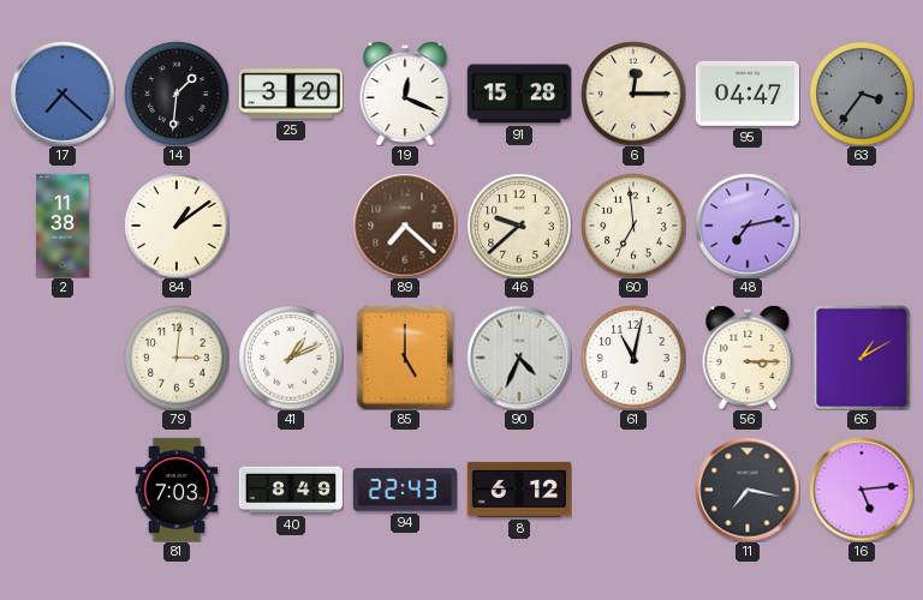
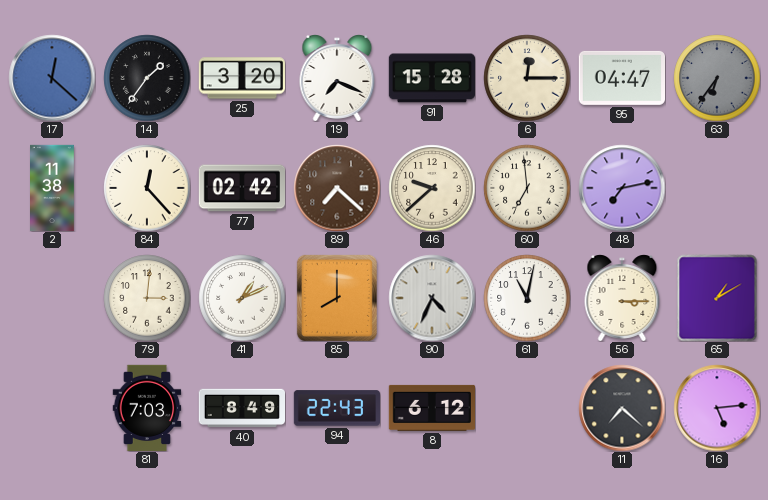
17: 7:22 -> 12:22
14: 1:31 -> 1:36
19: 12:19 -> 7:19
63: 3:36 -> 6:36
84: 1:09 -> 12:23
77: none -> 02:42
85: 5:00 -> 8:00
11: 7:17 -> 7:22
